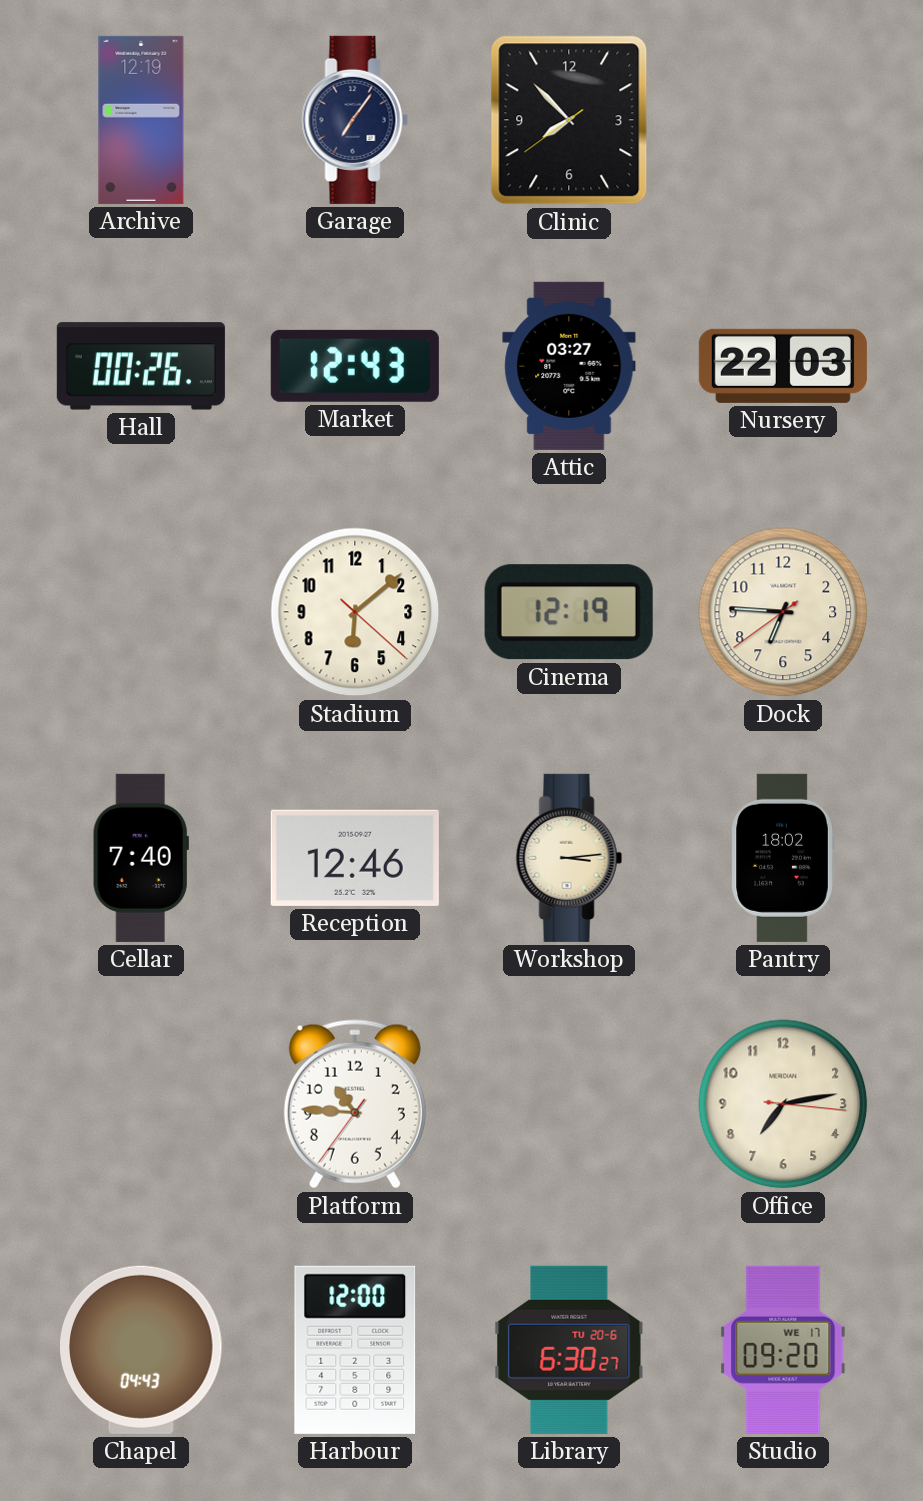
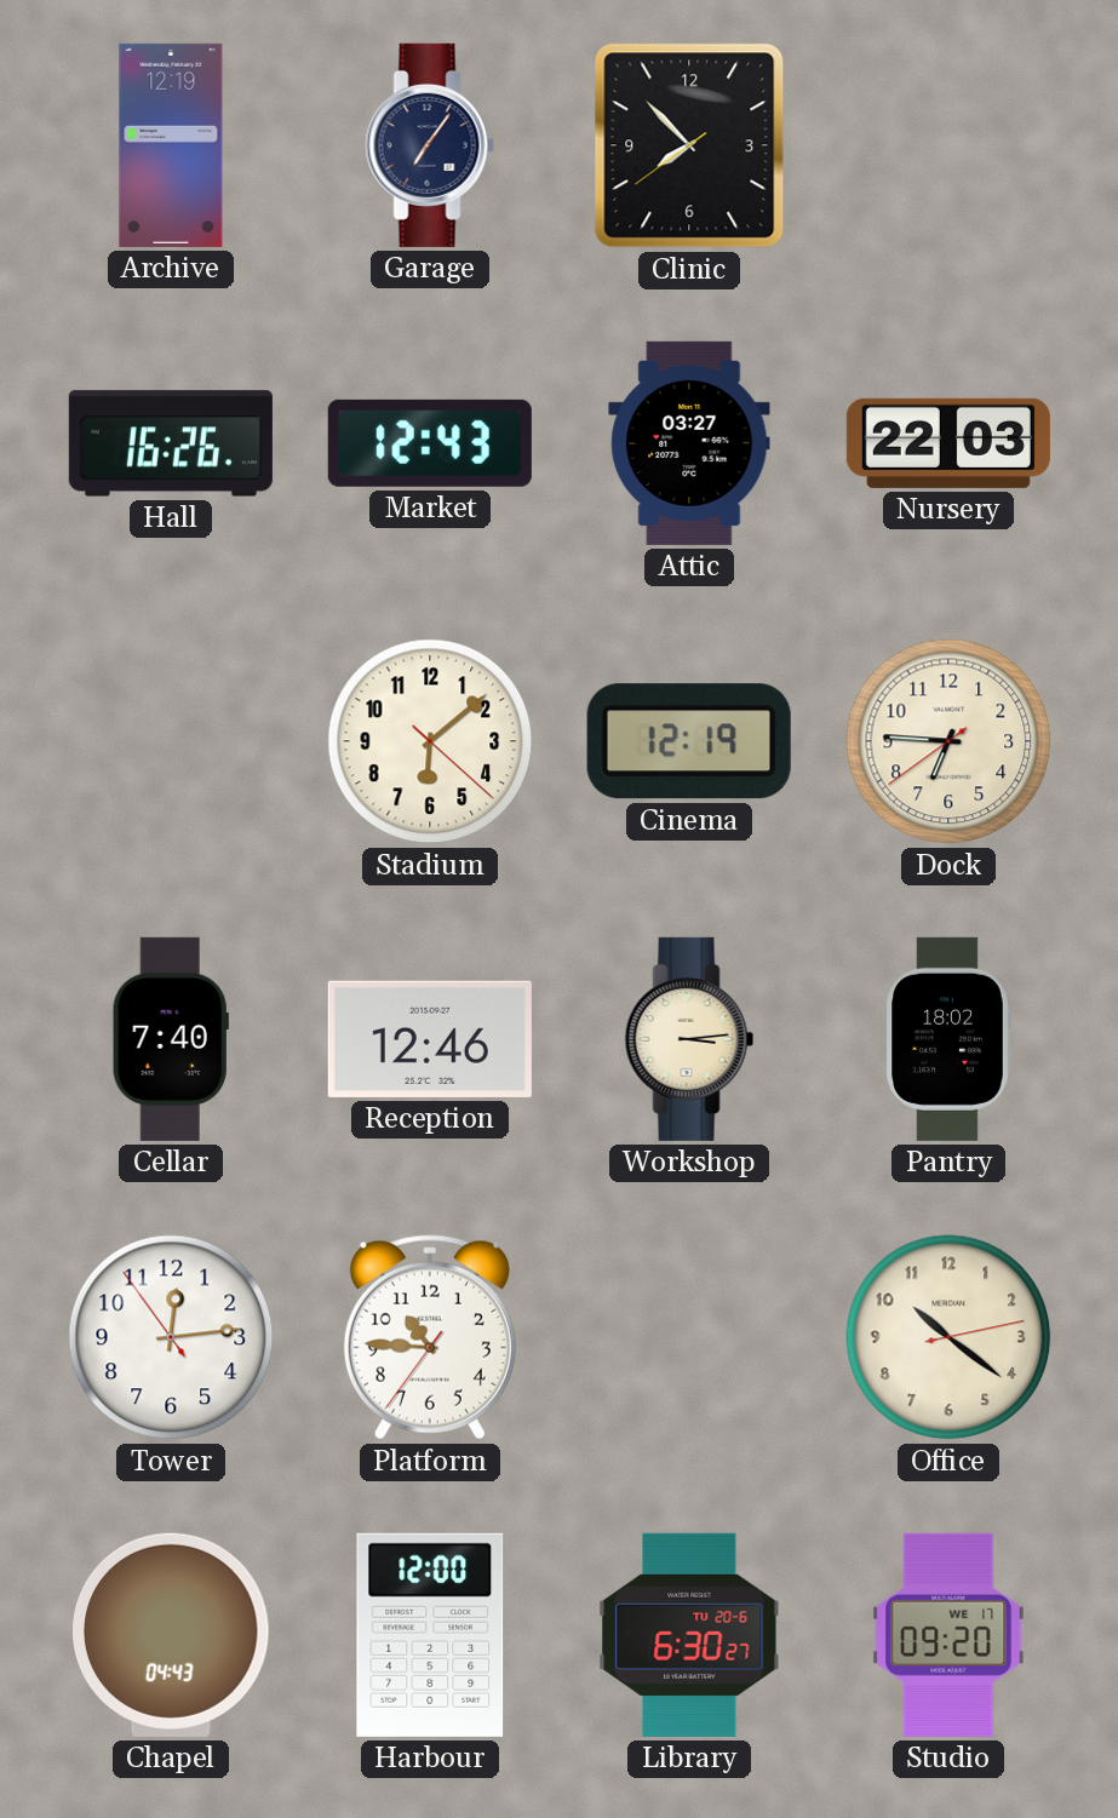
Hall: 00:26 -> 16:26
Tower: none -> 12:13
Office: 7:13 -> 10:21
